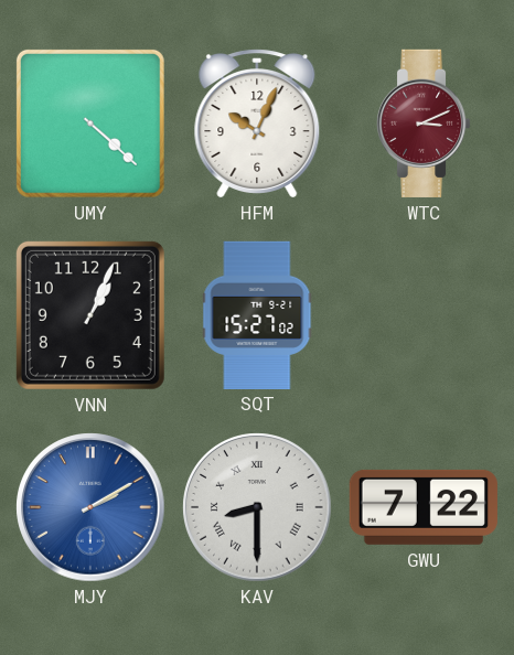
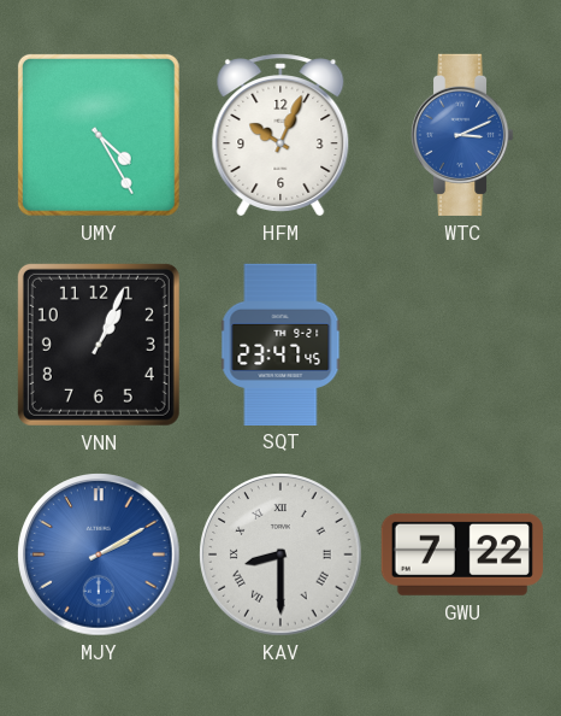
UMY: 4:22 -> 4:25
WTC dial: burgundy -> blue
SQT: 15:27 -> 23:47
